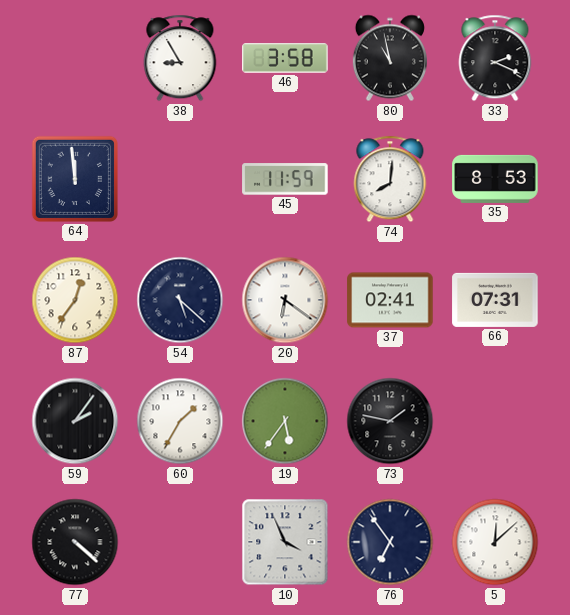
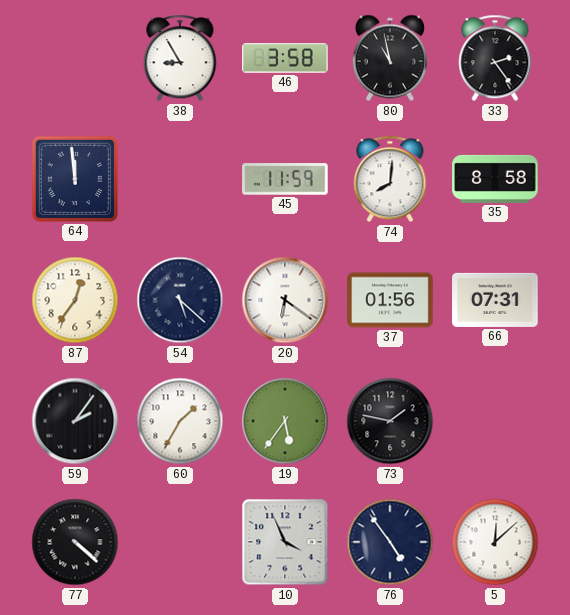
33: 2:19 -> 2:24
35: 8:53 -> 8:58
37: 02:41 -> 01:56
76: 6:54 -> 4:54
